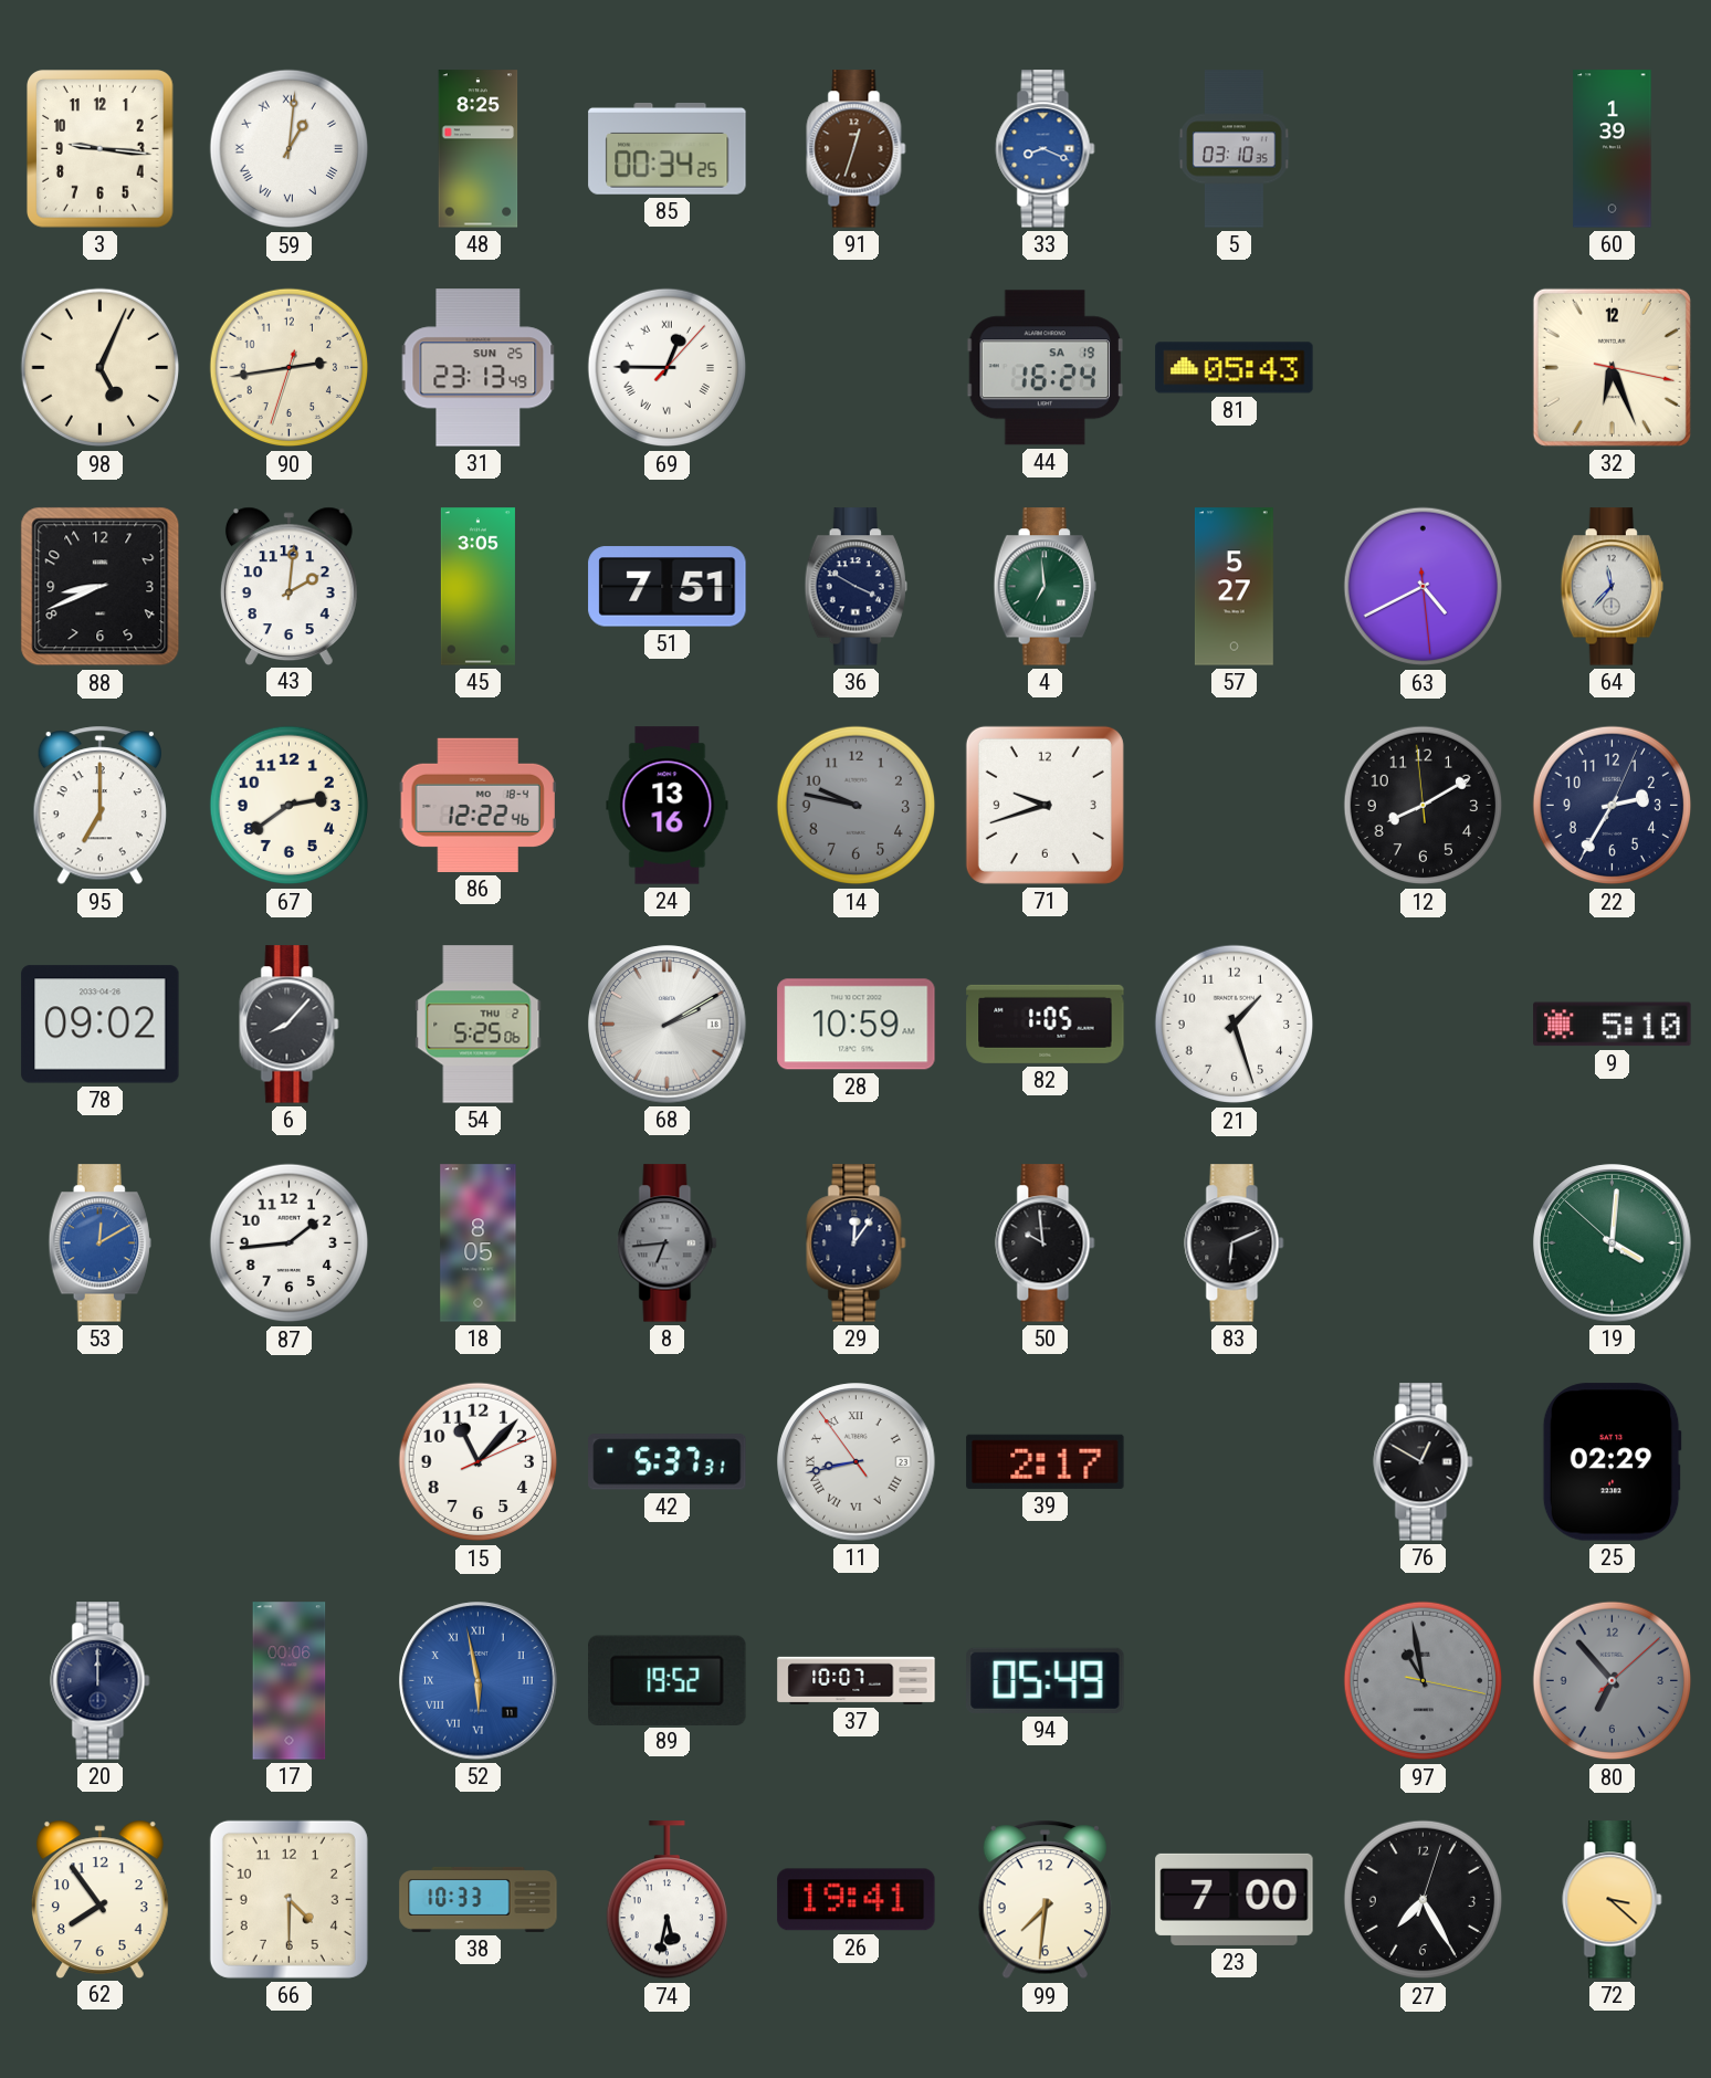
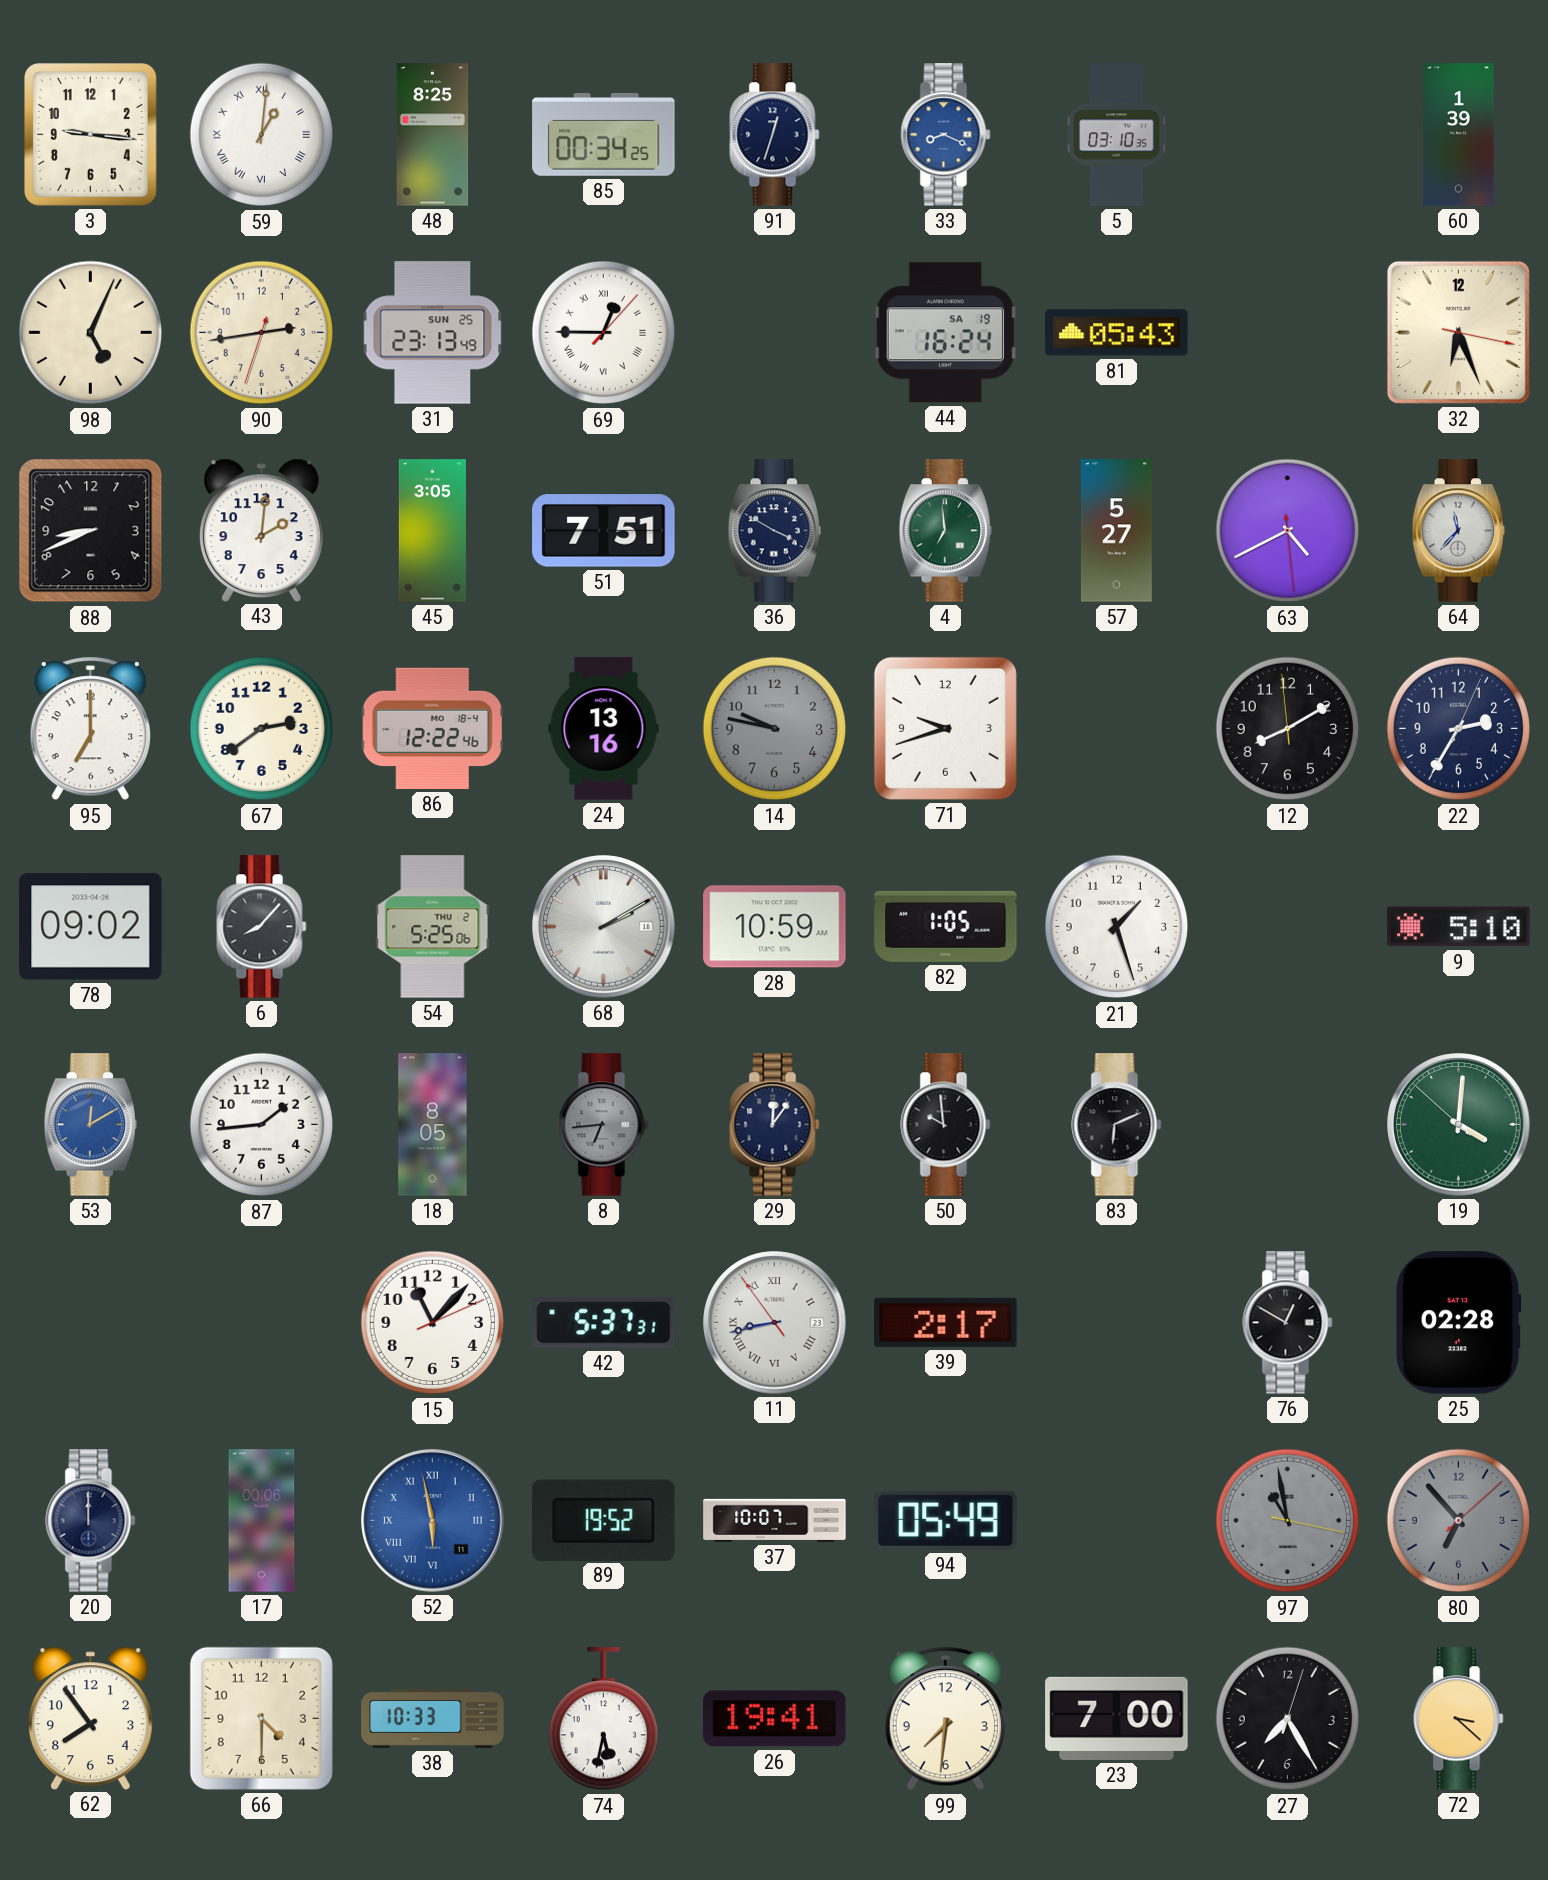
91 dial: brown -> navy
25: 02:29 -> 02:28
